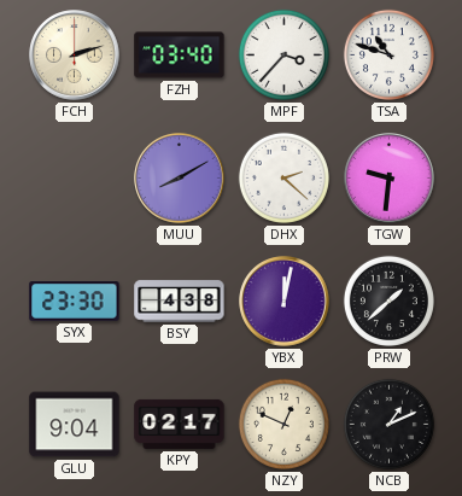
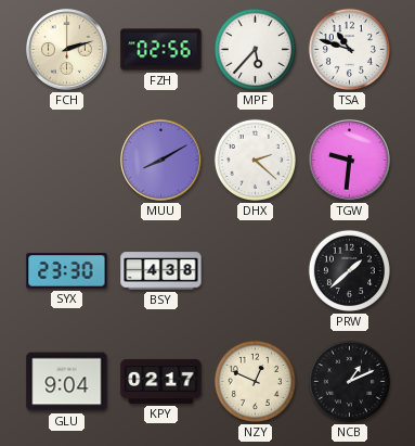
FZH: 03:40 -> 02:56
MPF: 3:37 -> 5:37
YBX: 12:02 -> none
